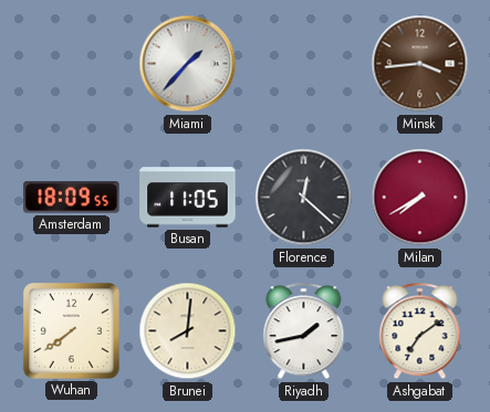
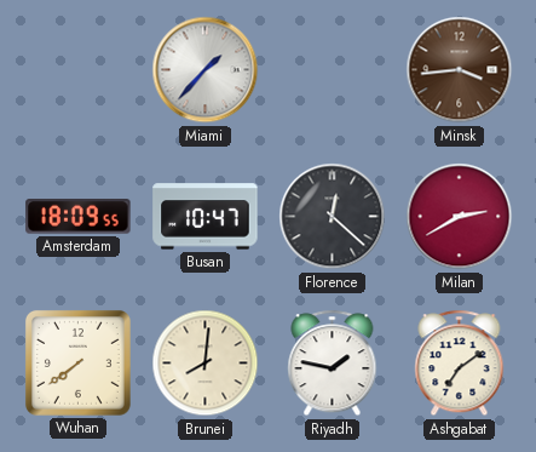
Busan: 11:05 -> 10:47
Milan: 7:40 -> 2:40
Riyadh: 1:43 -> 1:47
